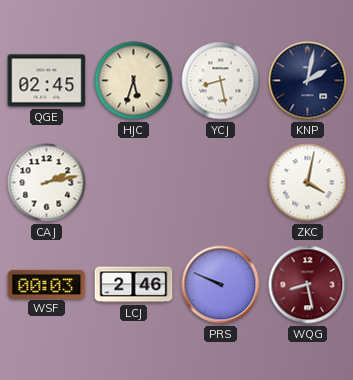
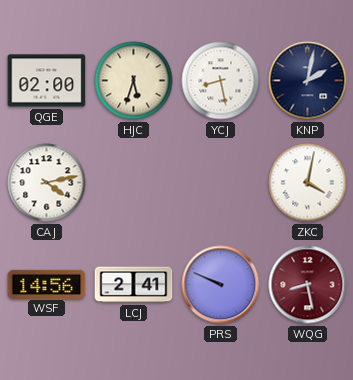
QGE: 02:45 -> 02:00
CAJ: 2:13 -> 4:13
WSF: 00:03 -> 14:56
LCJ: 2:46 -> 2:41
